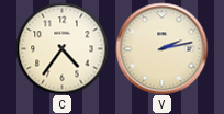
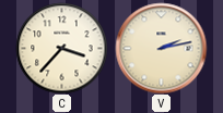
C: 4:36 -> 3:37
